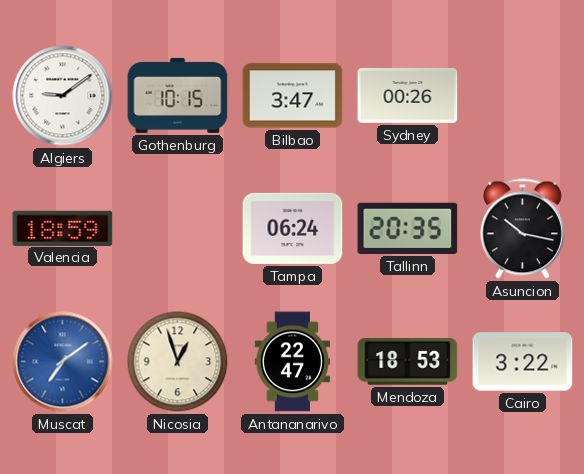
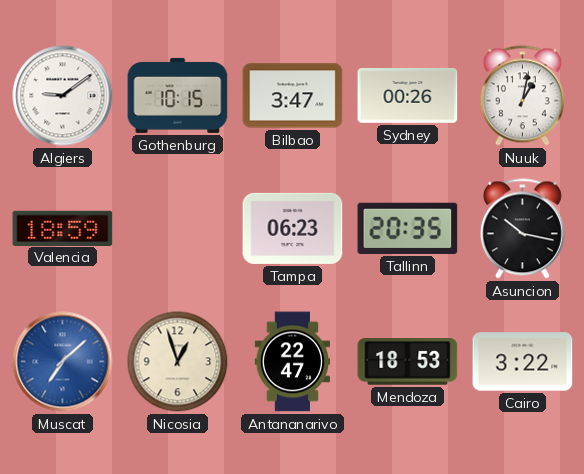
Nuuk: none -> 1:02
Tampa: 06:24 -> 06:23
Muscat: 7:09 -> 7:08
